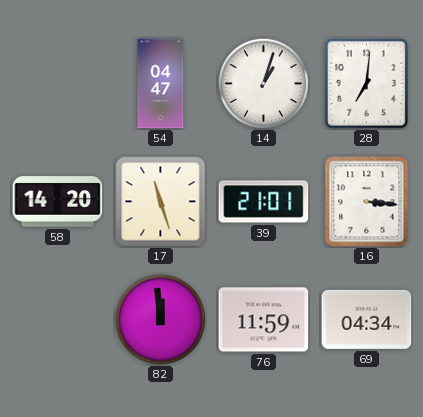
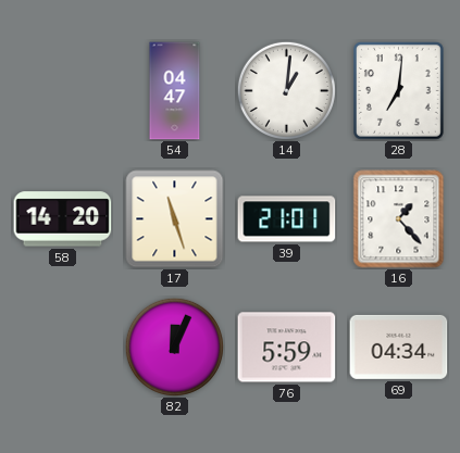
14: 1:03 -> 1:01
16: 3:16 -> 1:23
82: 11:59 -> 12:04
76: 11:59 -> 5:59
